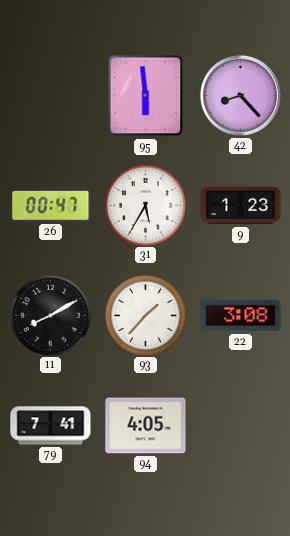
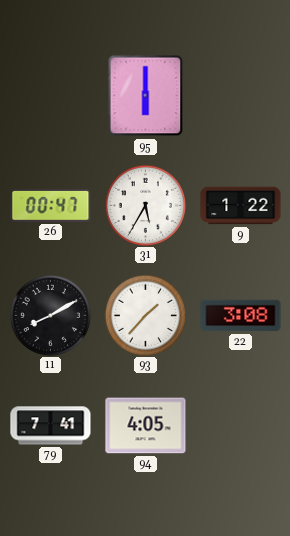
95: 5:59 -> 6:00
42: 8:23 -> none
9: 1:23 -> 1:22
